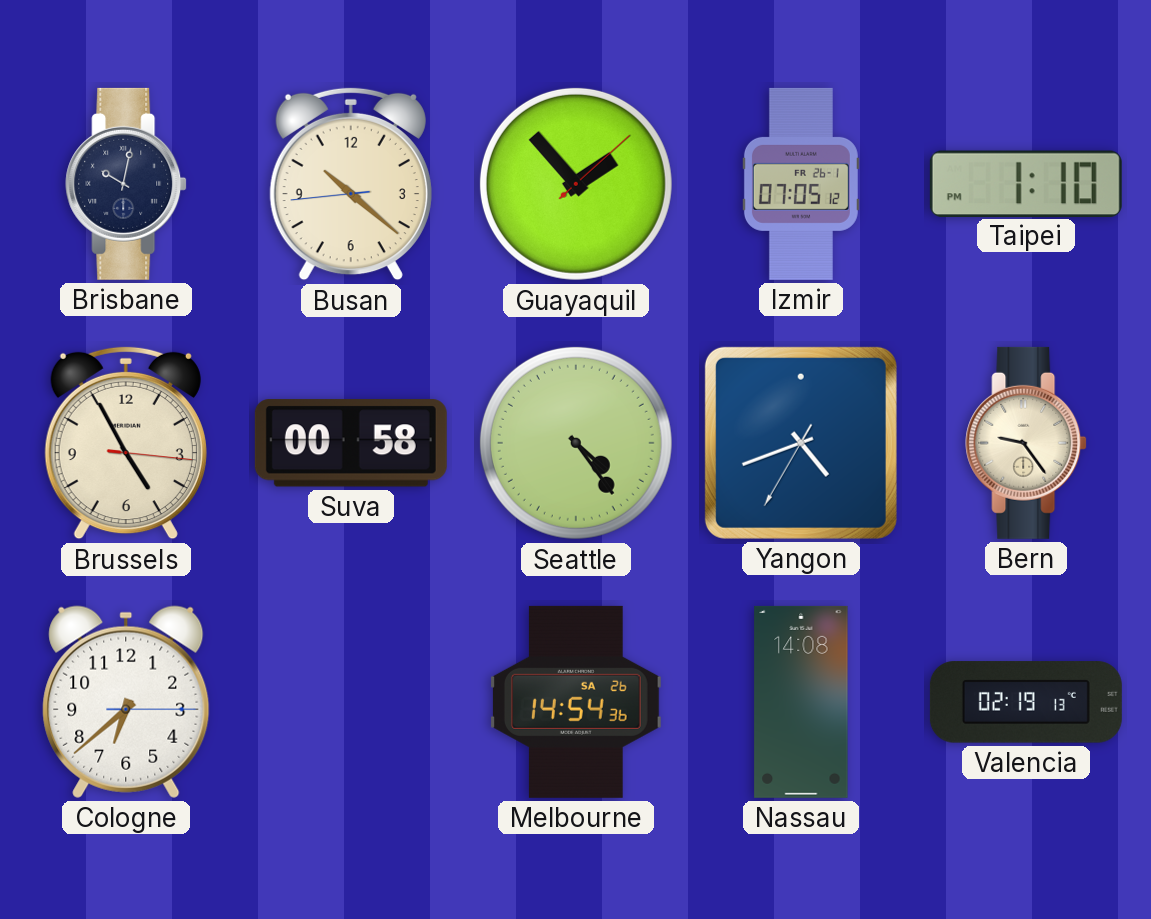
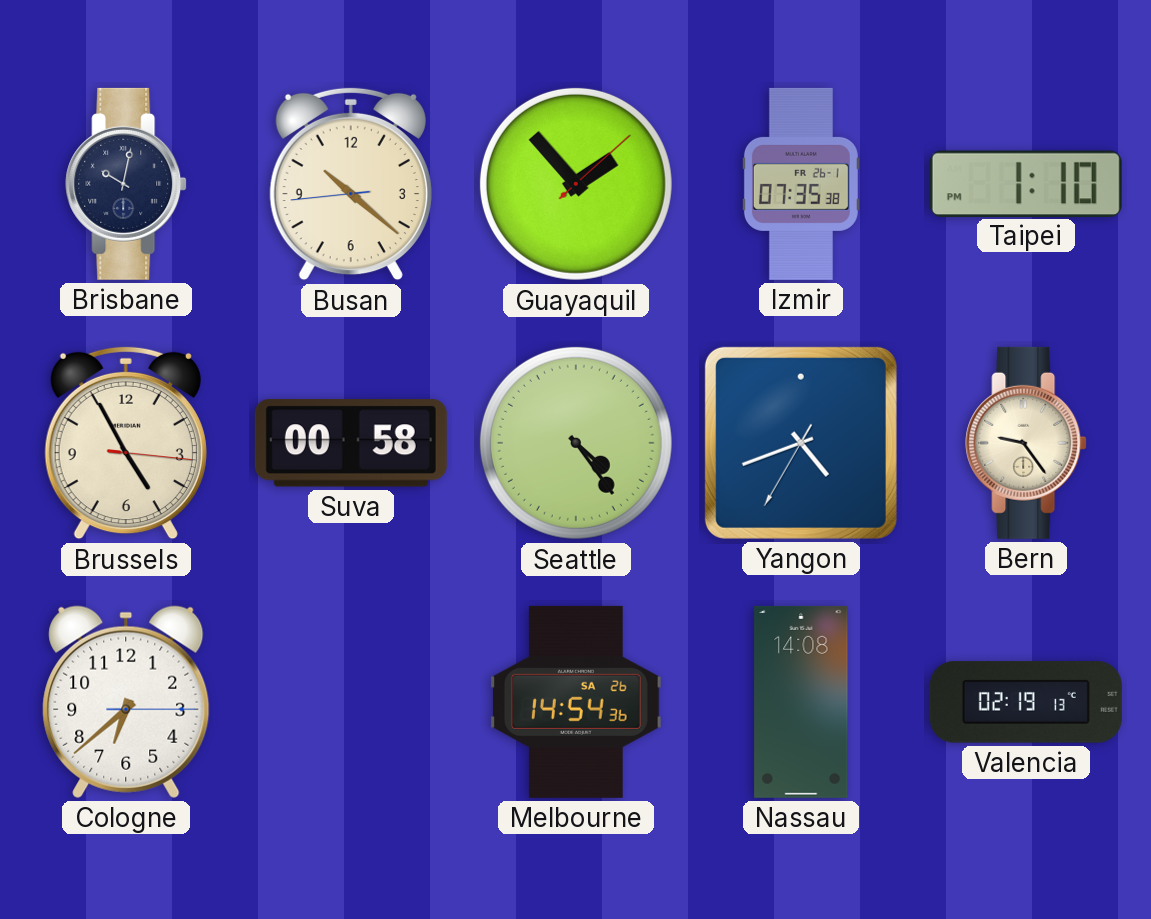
Izmir: 07:05 -> 07:35
